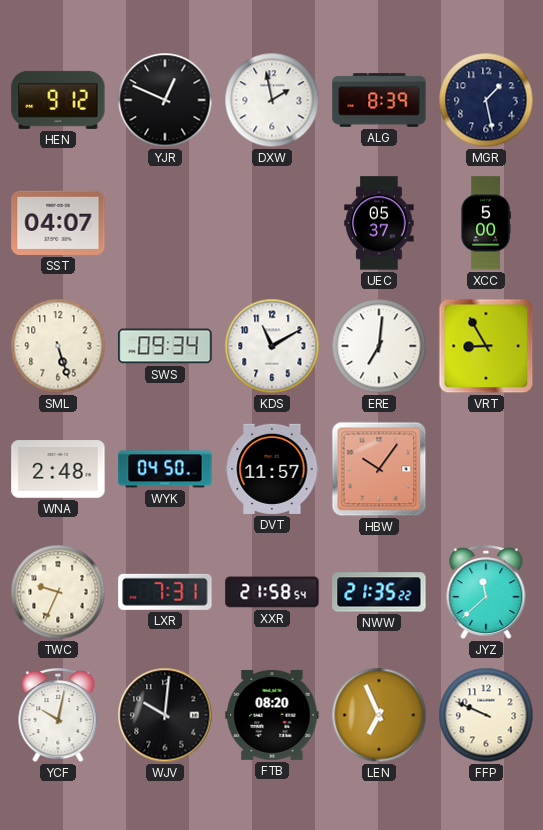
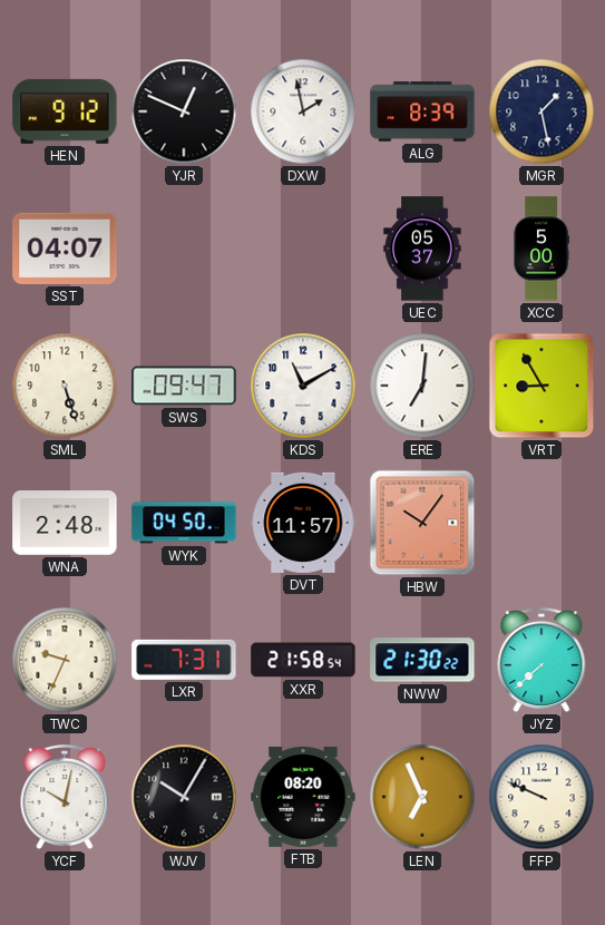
SWS: 09:34 -> 09:47
NWW: 21:35 -> 21:30
JYZ: 11:38 -> 7:38
WJV: 10:01 -> 10:05
